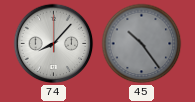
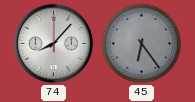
45: 10:24 -> 6:24
